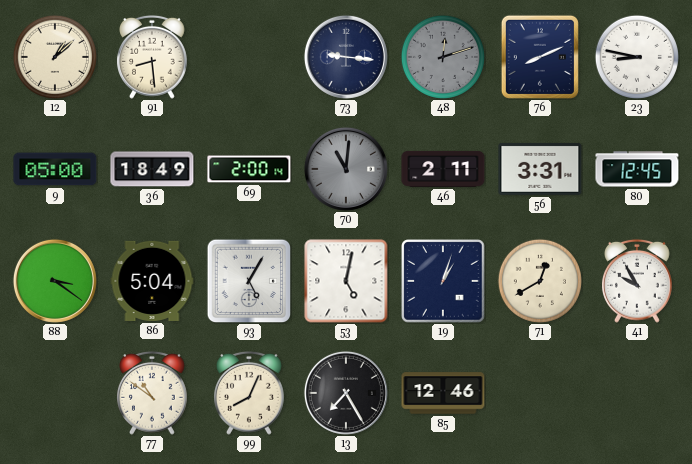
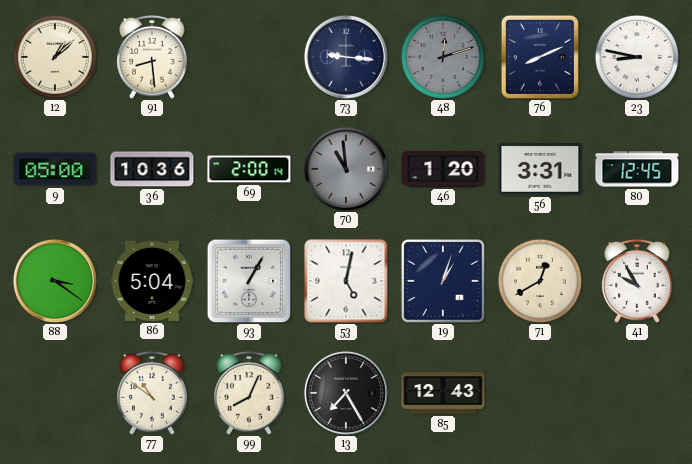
36: 18:49 -> 10:36
70: 11:01 -> 10:59
46: 2:11 -> 1:20
93: 5:05 -> 1:05
85: 12:46 -> 12:43
